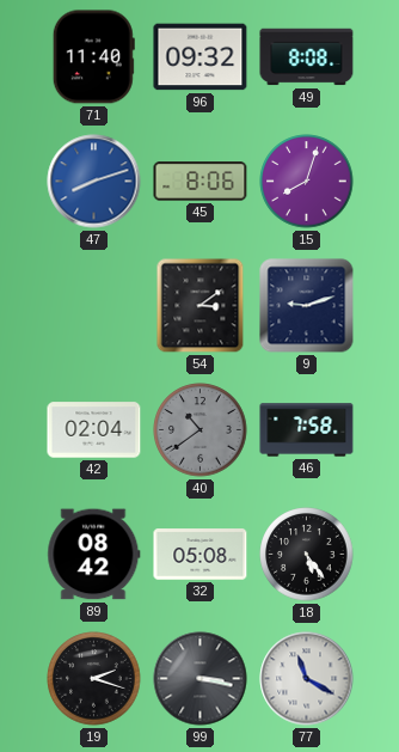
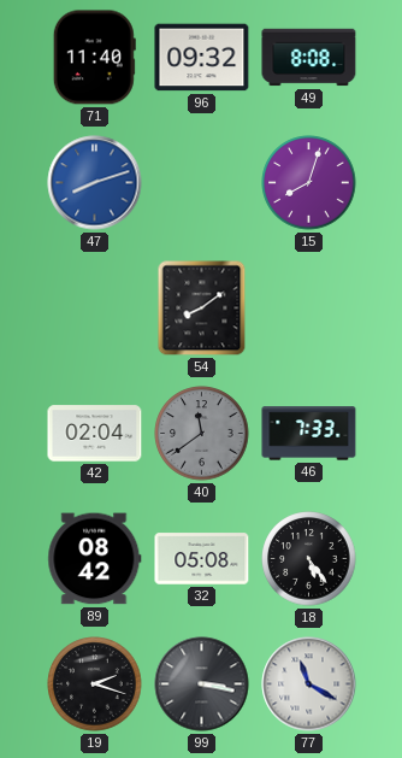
45: 8:06 -> none
54: 3:09 -> 8:09
9: 9:12 -> none
40: 10:39 -> 11:39
46: 7:58 -> 7:33
